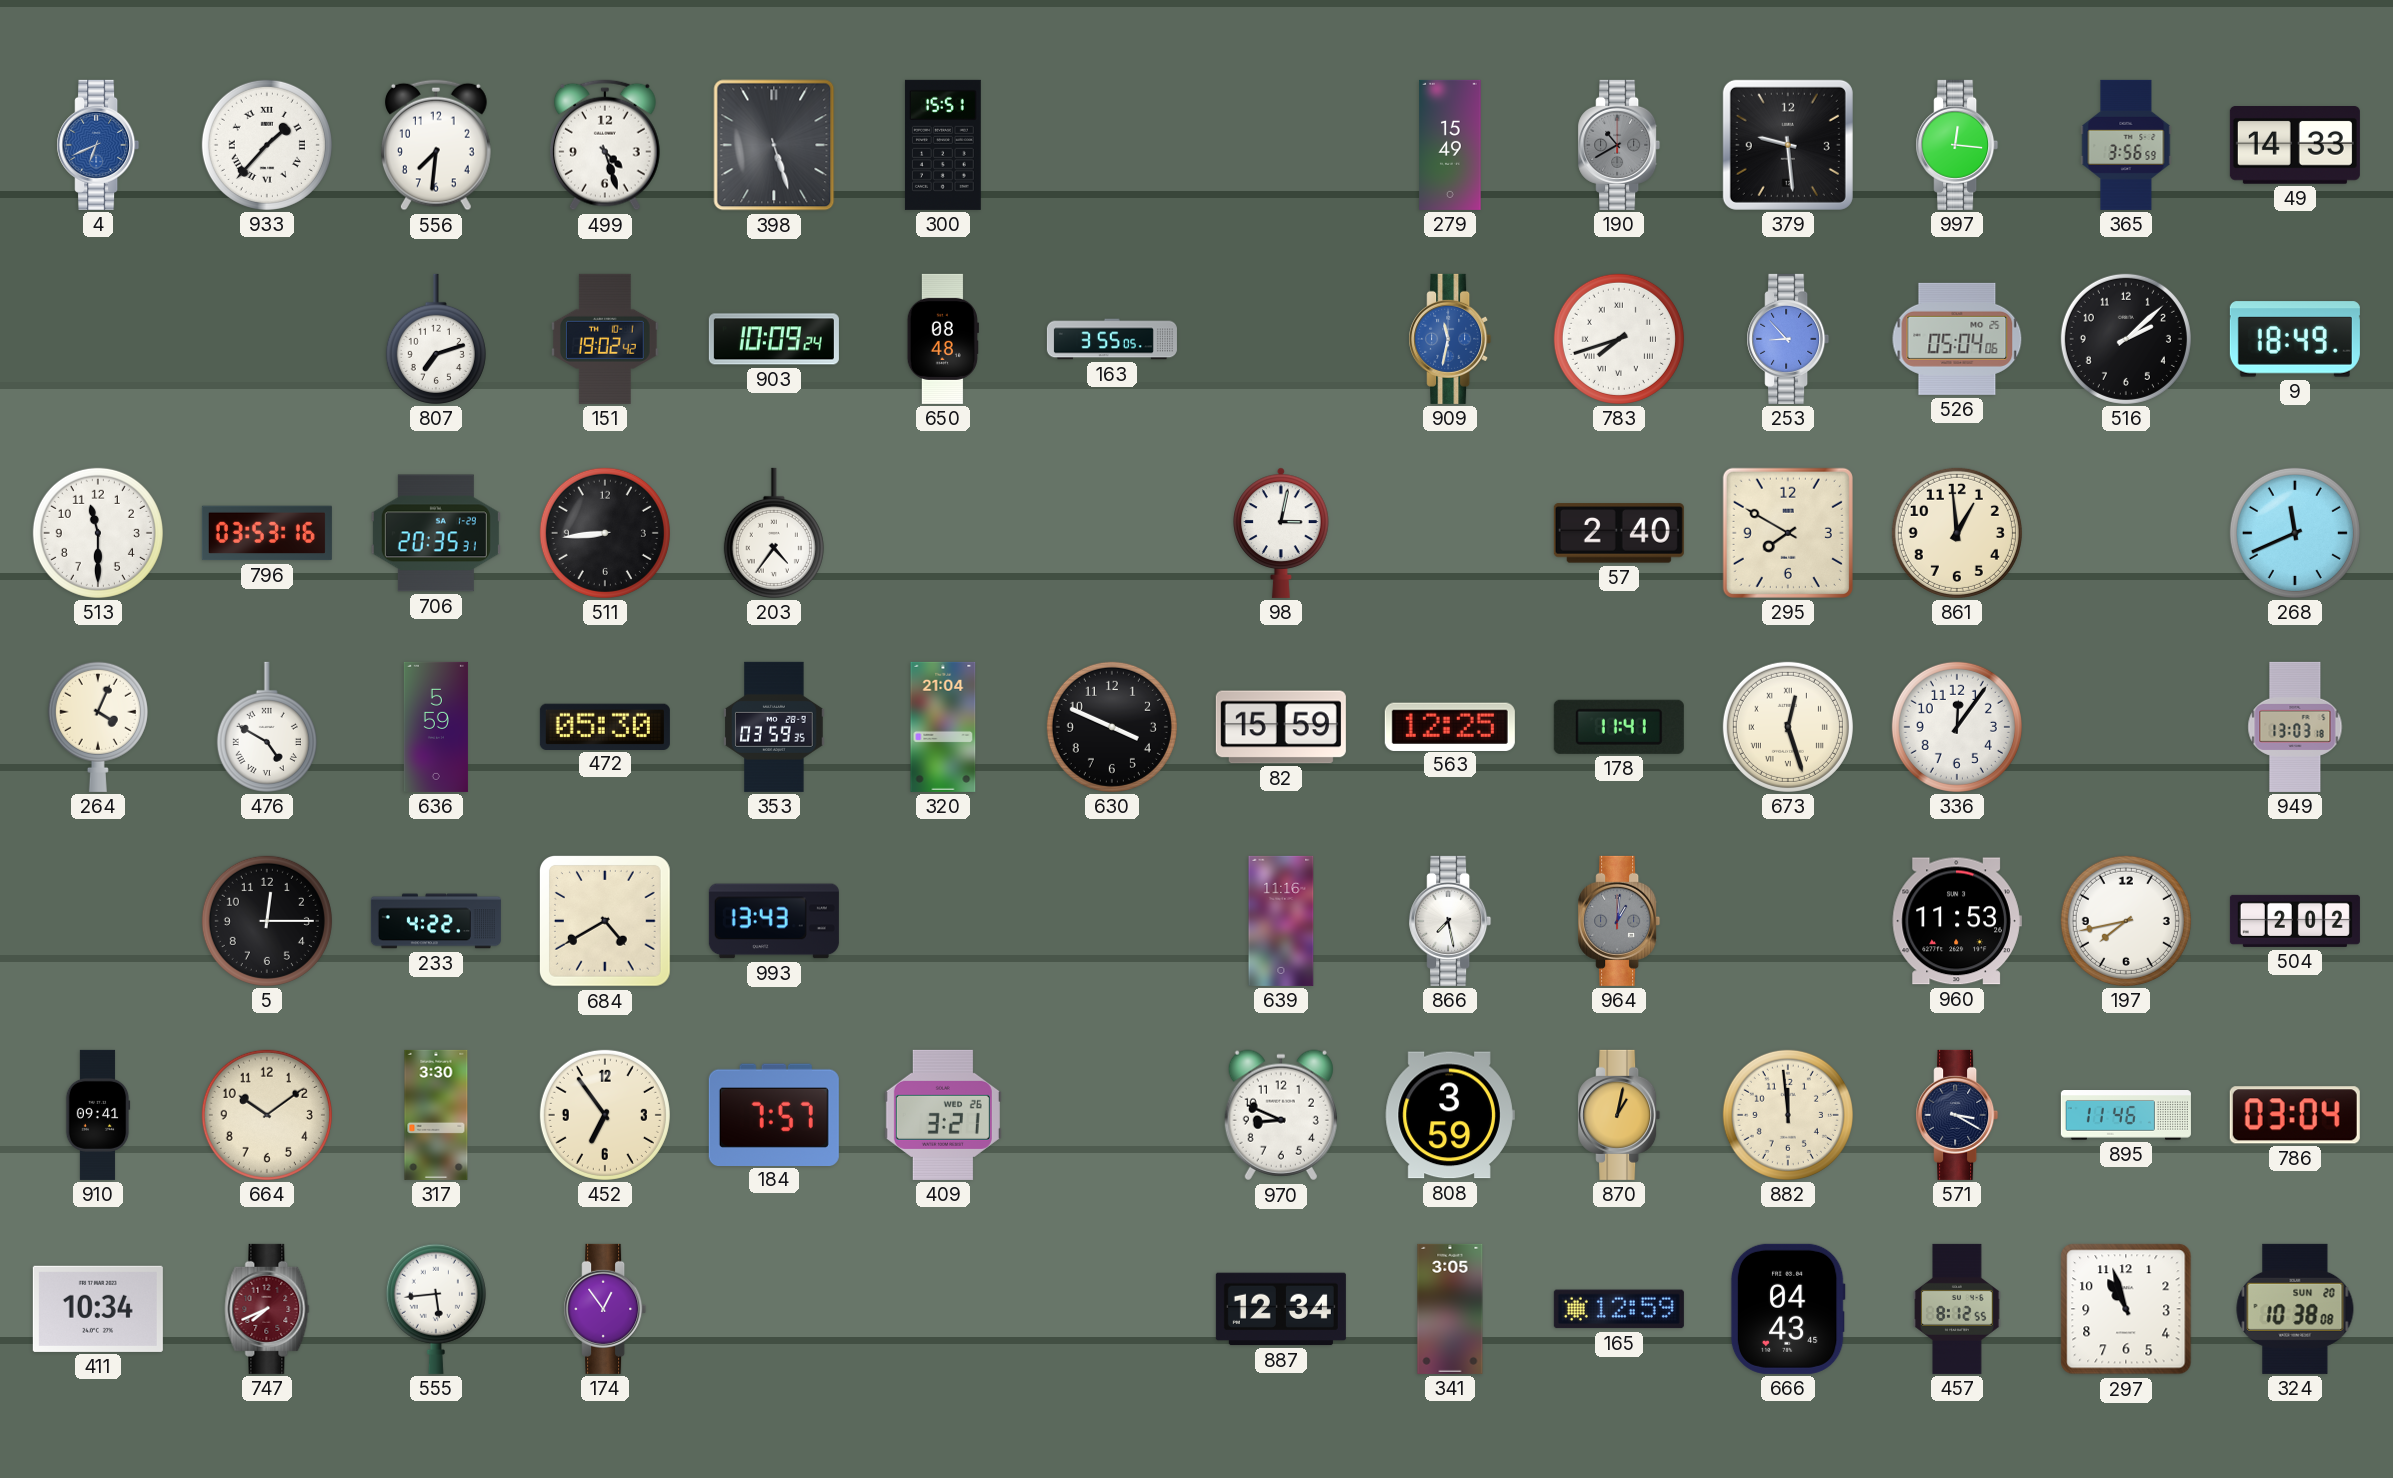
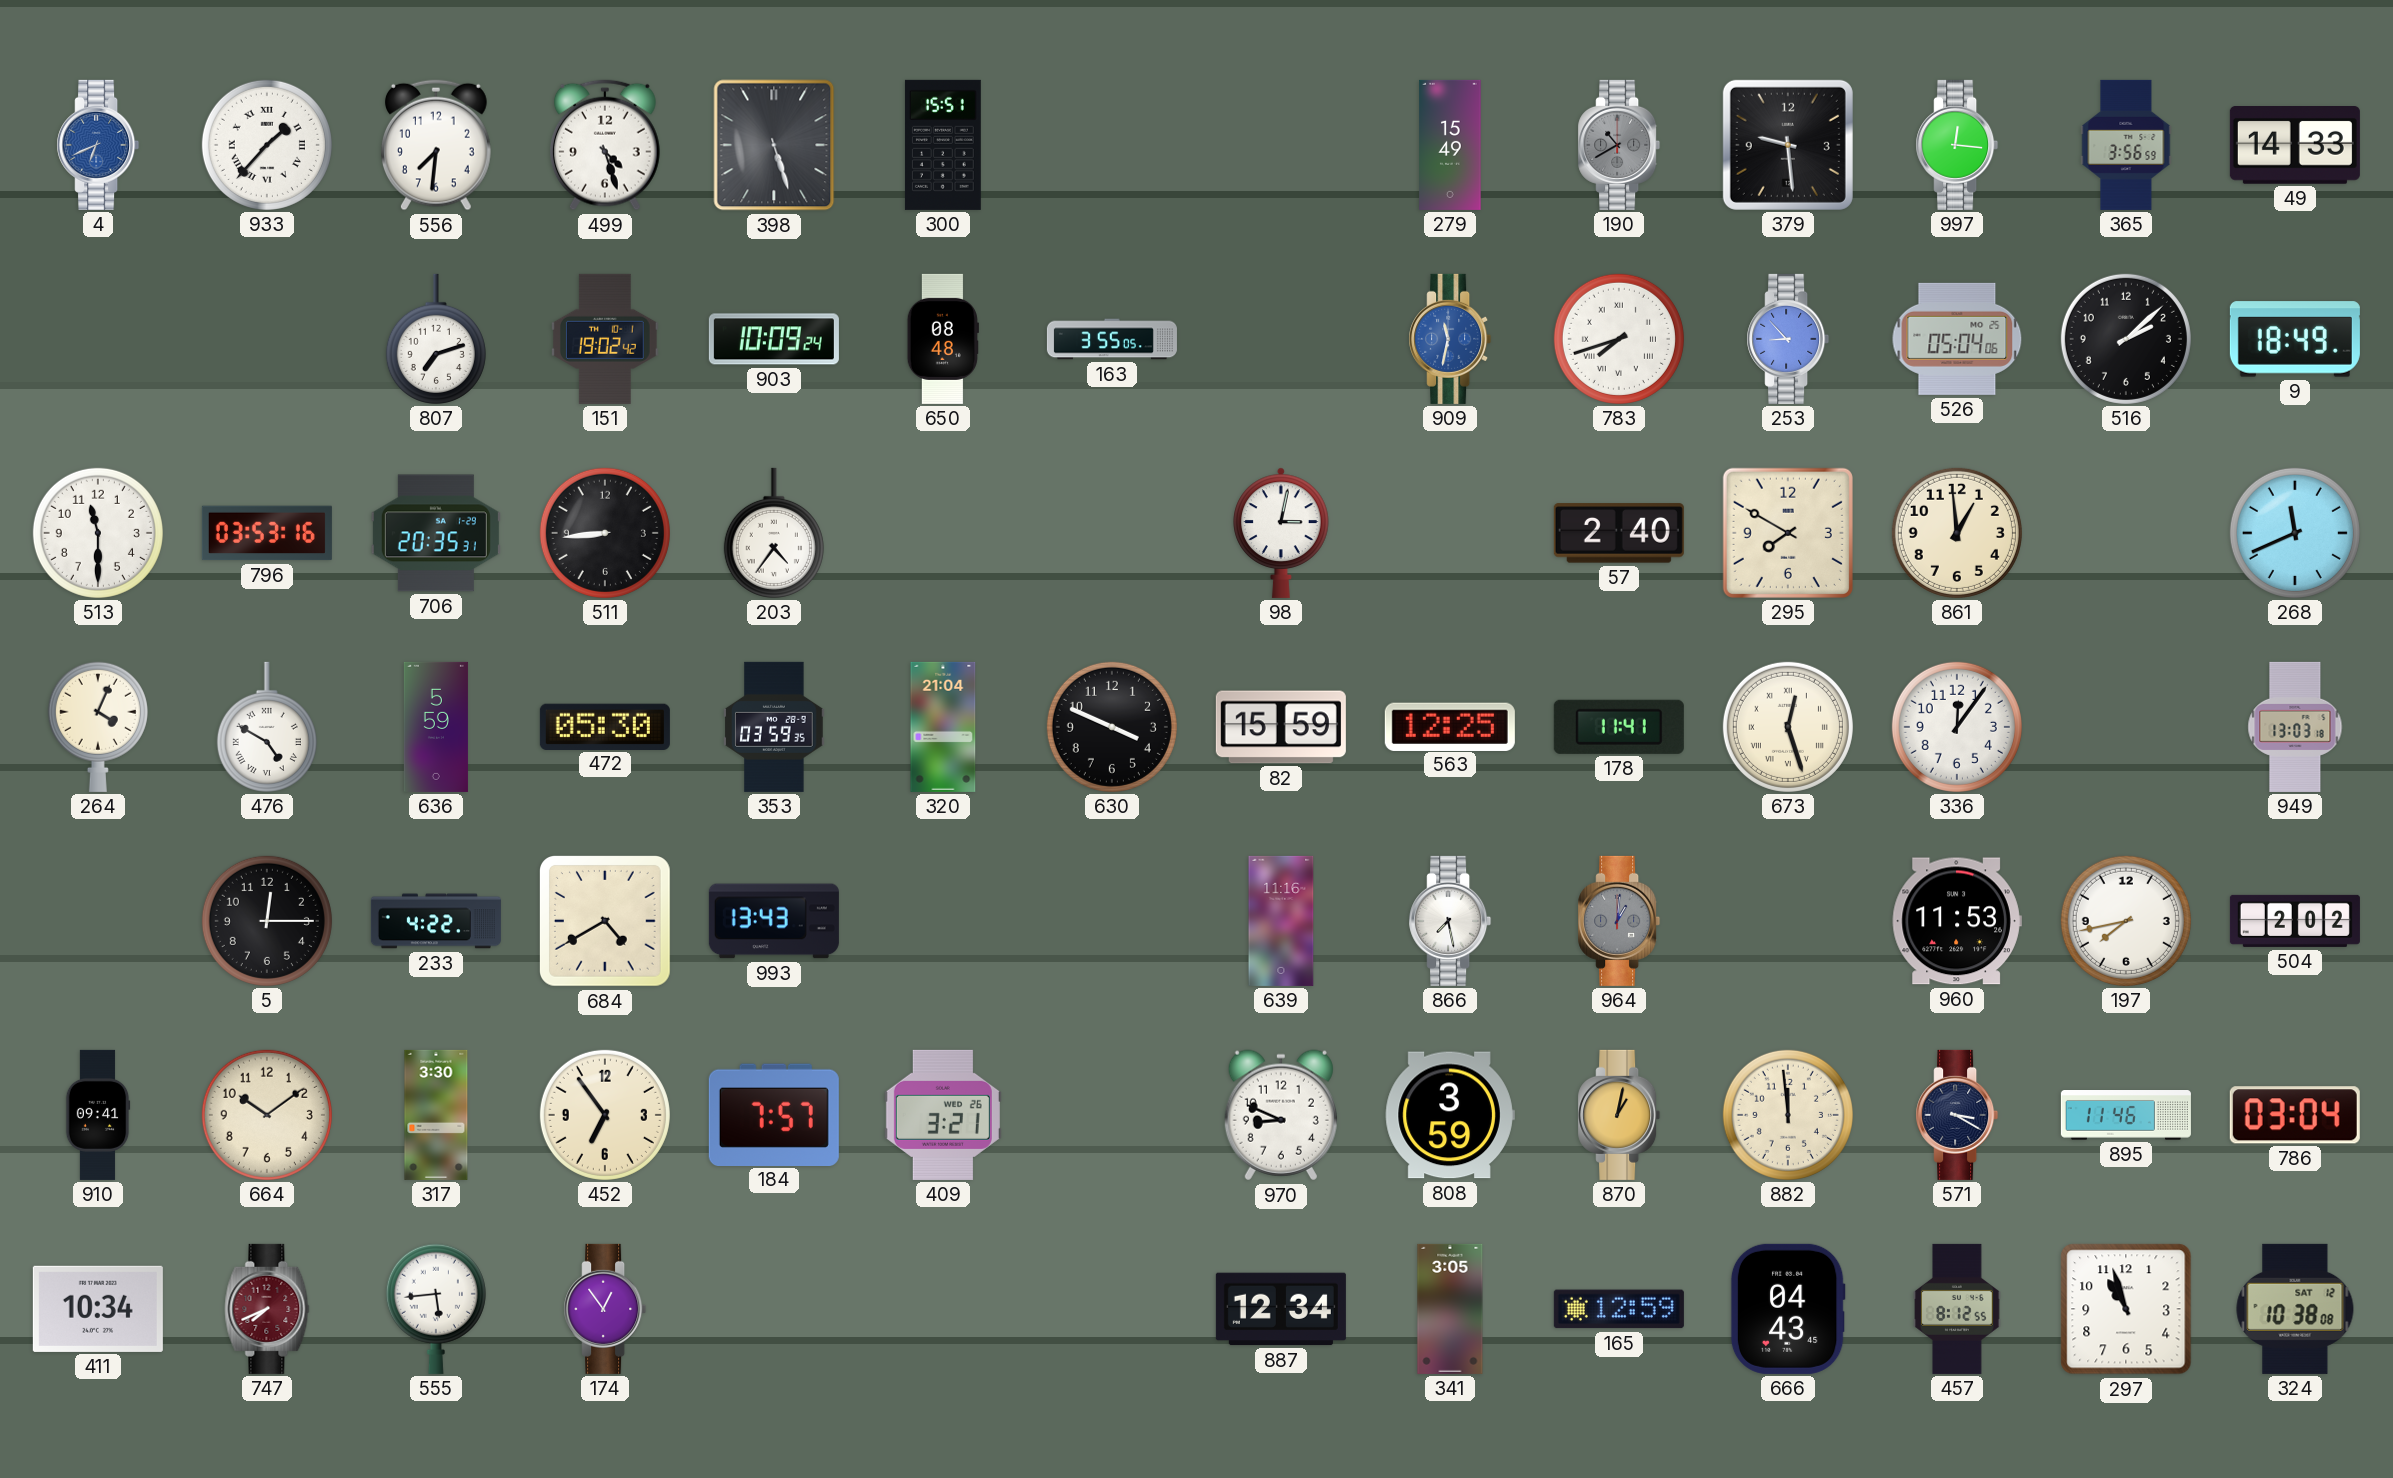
324 date: SUN 20 -> SAT 12
